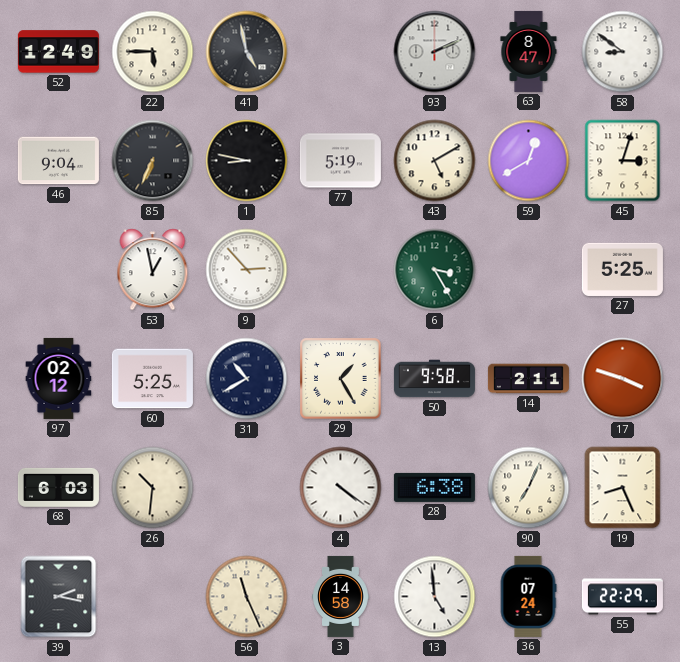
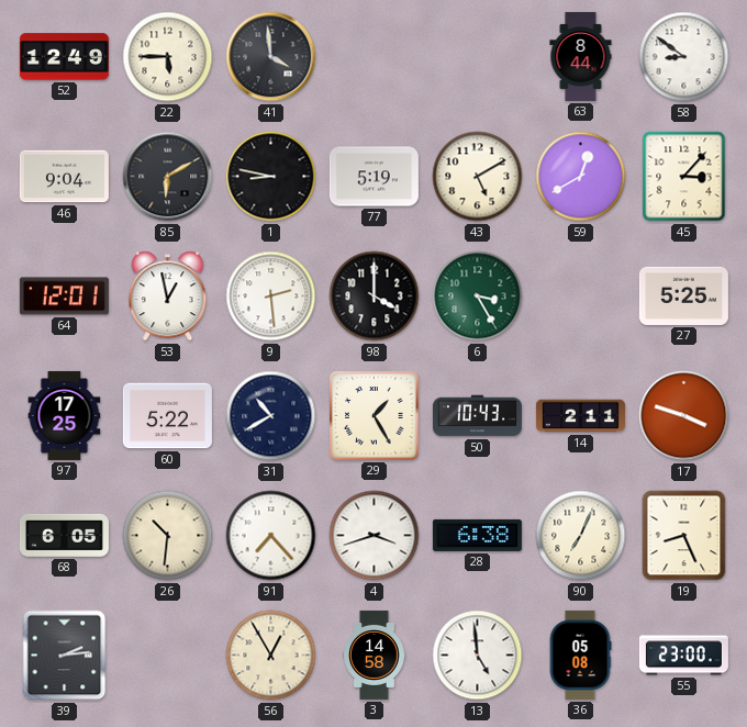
41: 4:58 -> 3:59
93: 2:11 -> none
63: 8:47 -> 8:44
85: 6:34 -> 6:10
45: 3:03 -> 3:07
64: none -> 12:01
9: 2:53 -> 2:29
98: none -> 4:00
97: 02:12 -> 17:25
60: 5:25 -> 5:22
50: 9:58 -> 10:43
68: 6:03 -> 6:05
91: none -> 7:23
4: 4:21 -> 3:42
39: 2:17 -> 2:14
56: 11:26 -> 12:55
36: 07:24 -> 05:08
55: 22:29 -> 23:00
